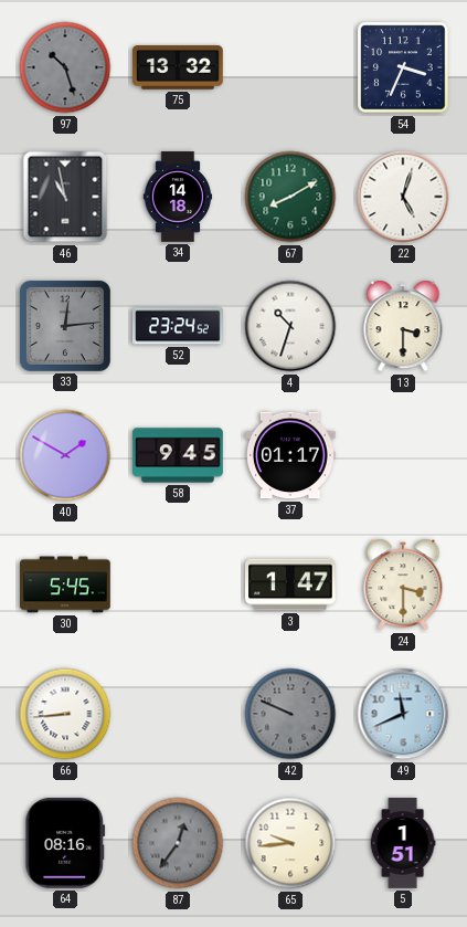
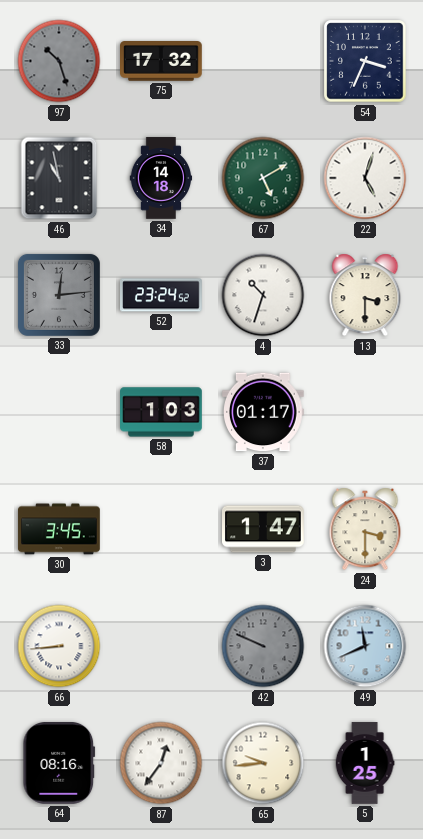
75: 13:32 -> 17:32
67: 8:10 -> 5:10
40: 1:50 -> none
58: 9:45 -> 1:03
30: 5:45 -> 3:45
87 dial: grey -> white
5: 1:51 -> 1:25
